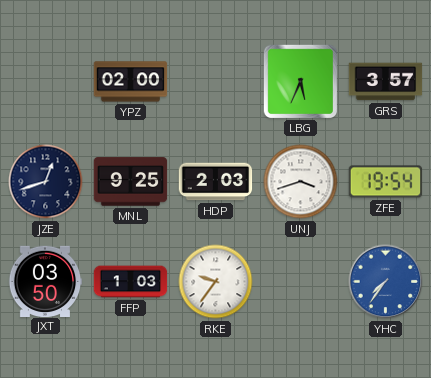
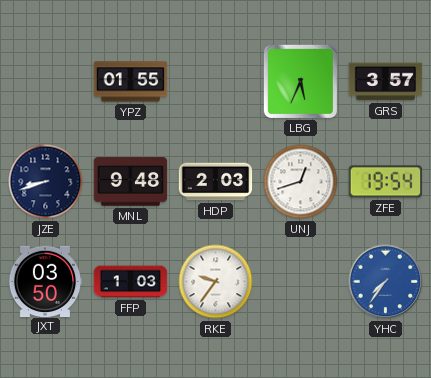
YPZ: 02:00 -> 01:55
JZE: 12:42 -> 8:42
MNL: 9:25 -> 9:48
UNJ: 3:42 -> 12:42
